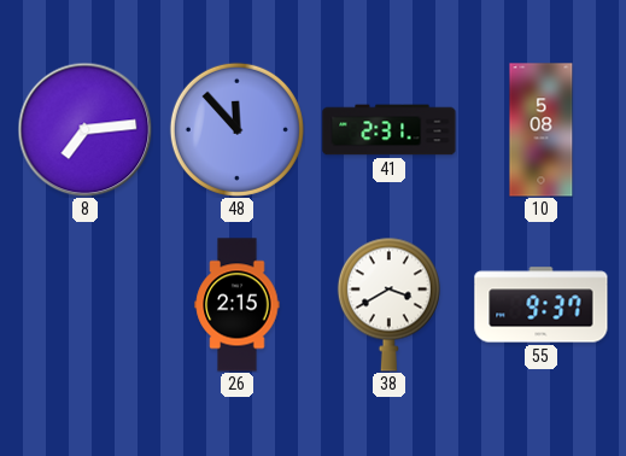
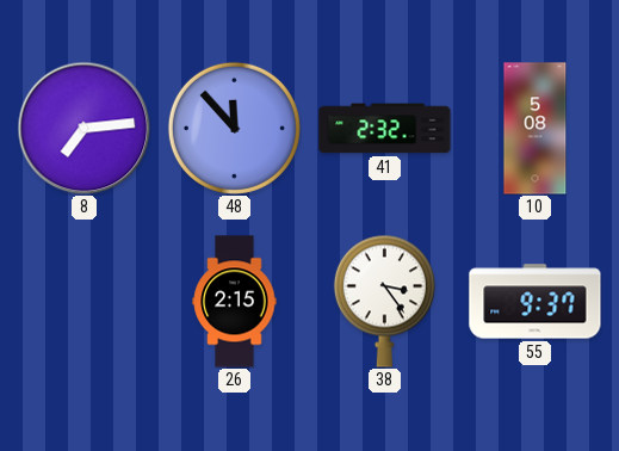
41: 2:31 -> 2:32
38: 3:40 -> 3:24
